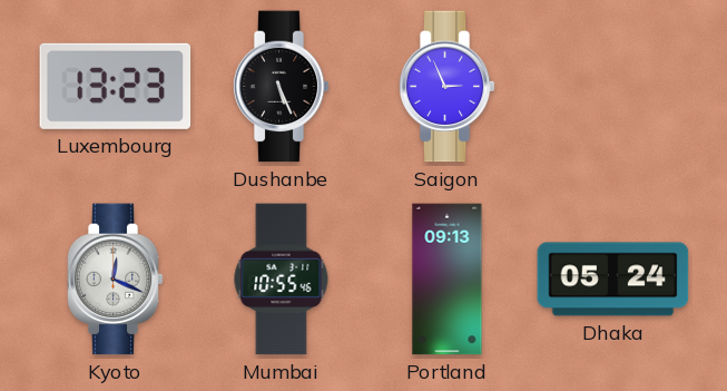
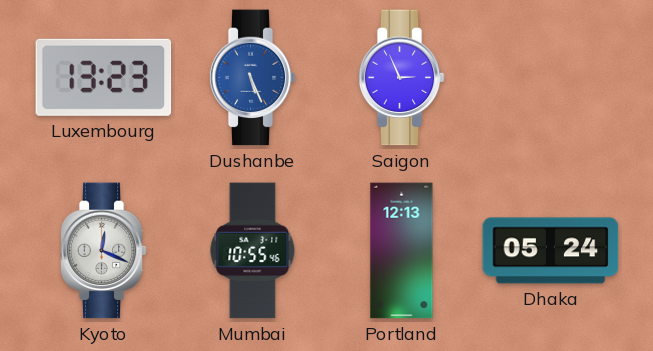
Dushanbe dial: black -> blue
Portland: 09:13 -> 12:13
